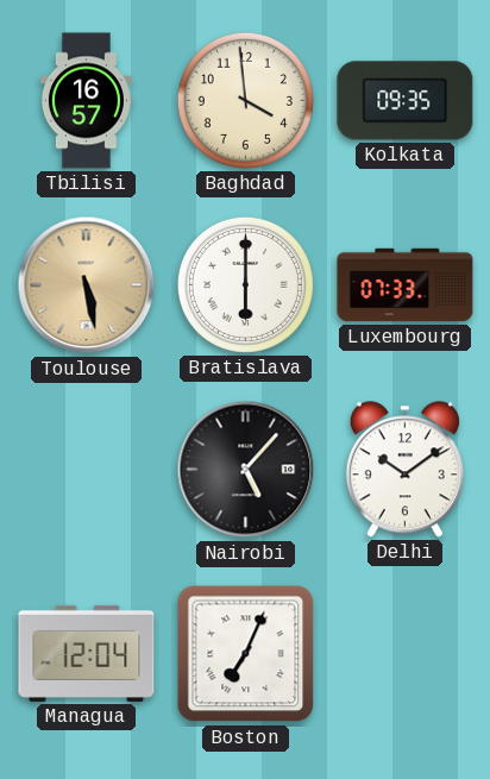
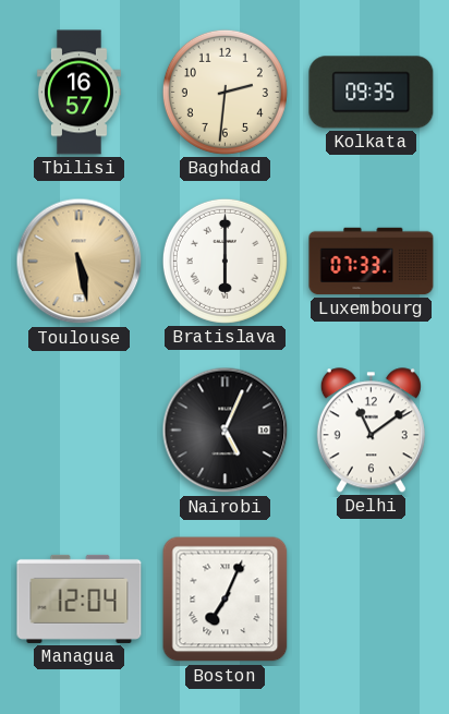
Baghdad: 3:59 -> 2:31
Nairobi: 5:07 -> 5:04
Delhi: 10:09 -> 11:09
